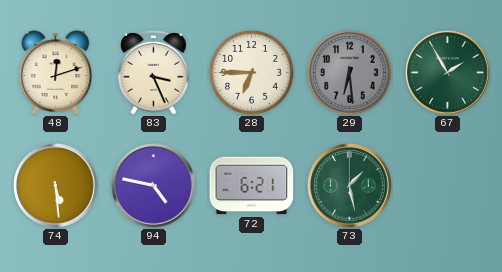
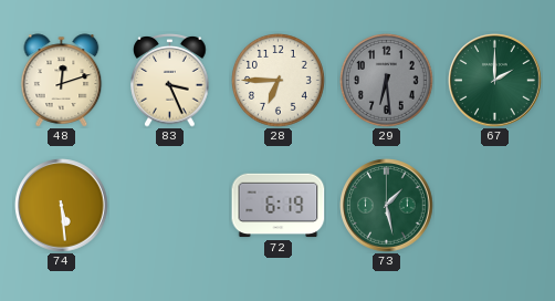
67: 1:55 -> 2:00
94: 4:47 -> none
72: 6:21 -> 6:19
